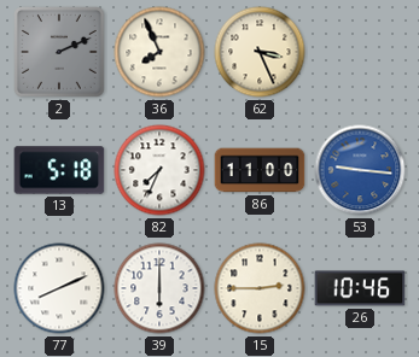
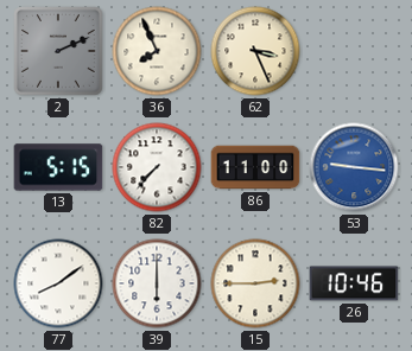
13: 5:18 -> 5:15
82: 7:34 -> 7:37
77: 8:11 -> 8:09
